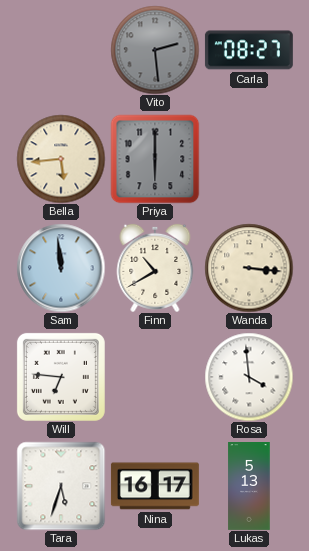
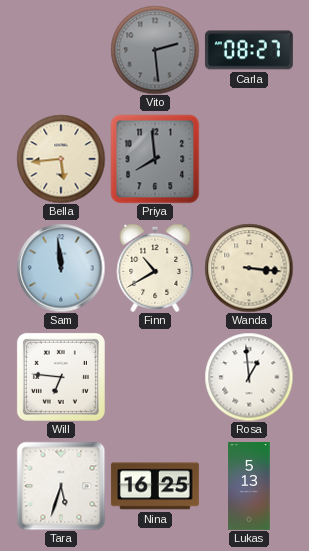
Priya: 6:00 -> 7:59
Rosa: 3:59 -> 12:59
Nina: 16:17 -> 16:25
